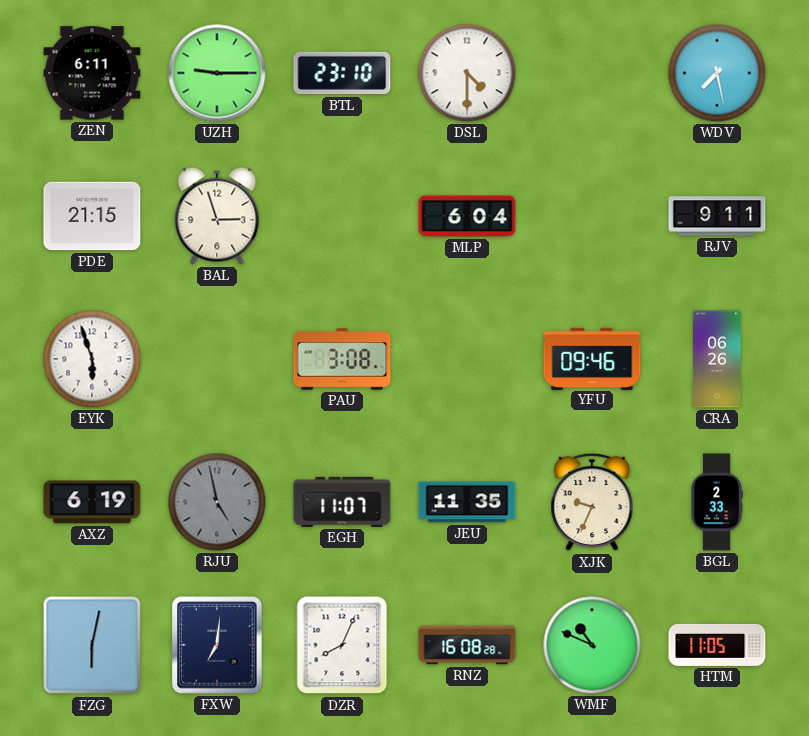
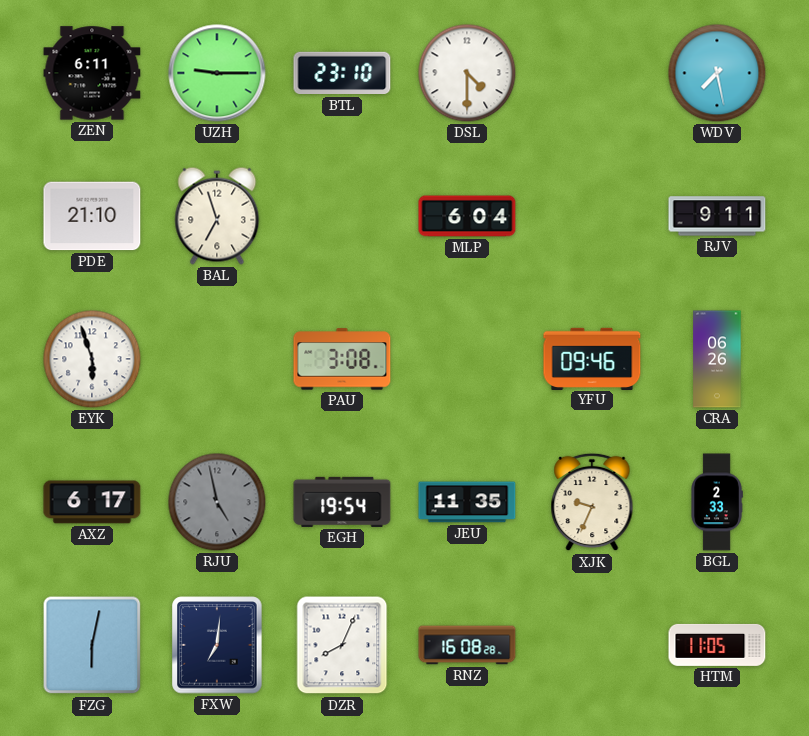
PDE: 21:15 -> 21:10
BAL: 2:57 -> 6:57
AXZ: 6:19 -> 6:17
EGH: 11:07 -> 19:54
WMF: 10:49 -> none
